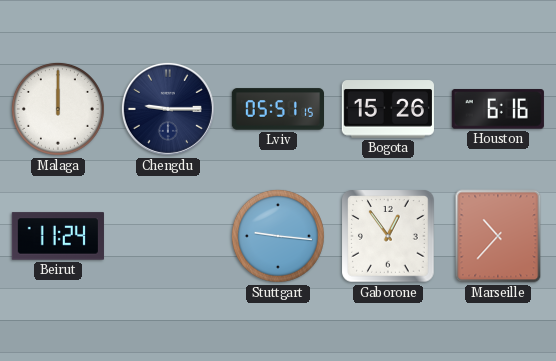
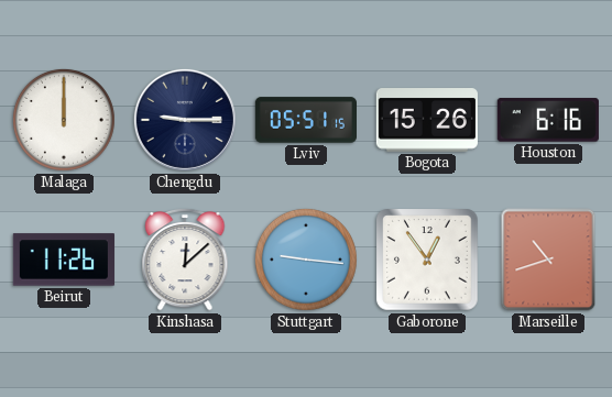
Beirut: 11:24 -> 11:26
Kinshasa: none -> 12:08
Marseille: 10:37 -> 10:42
